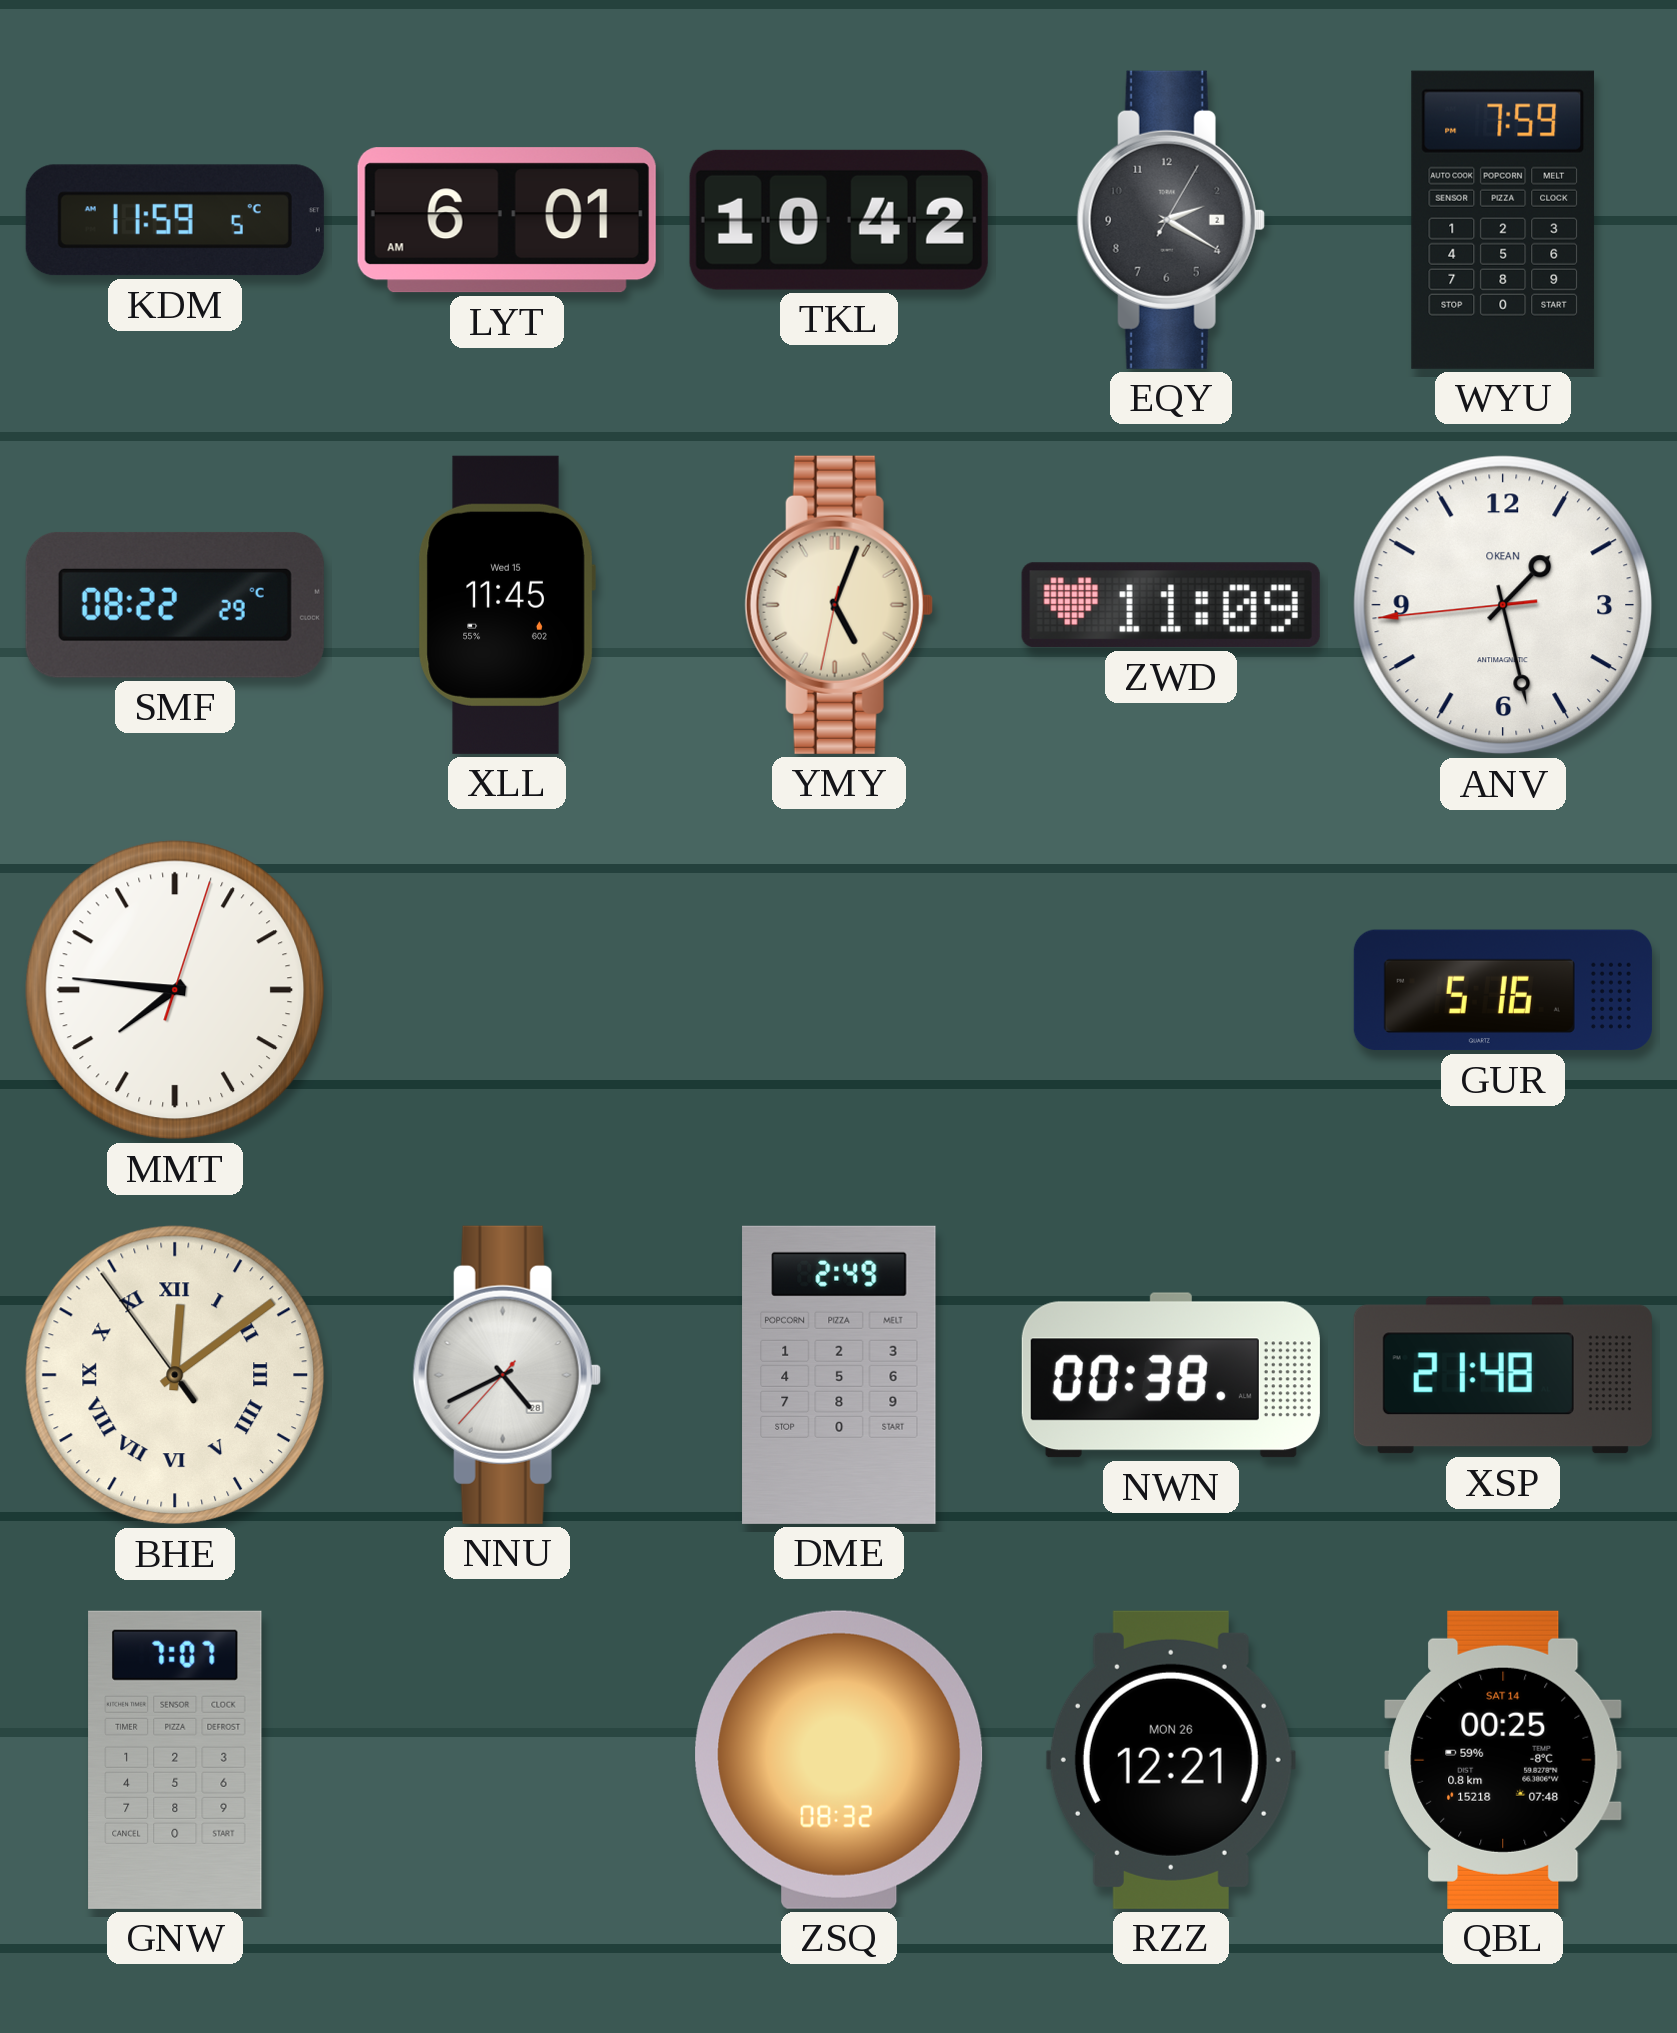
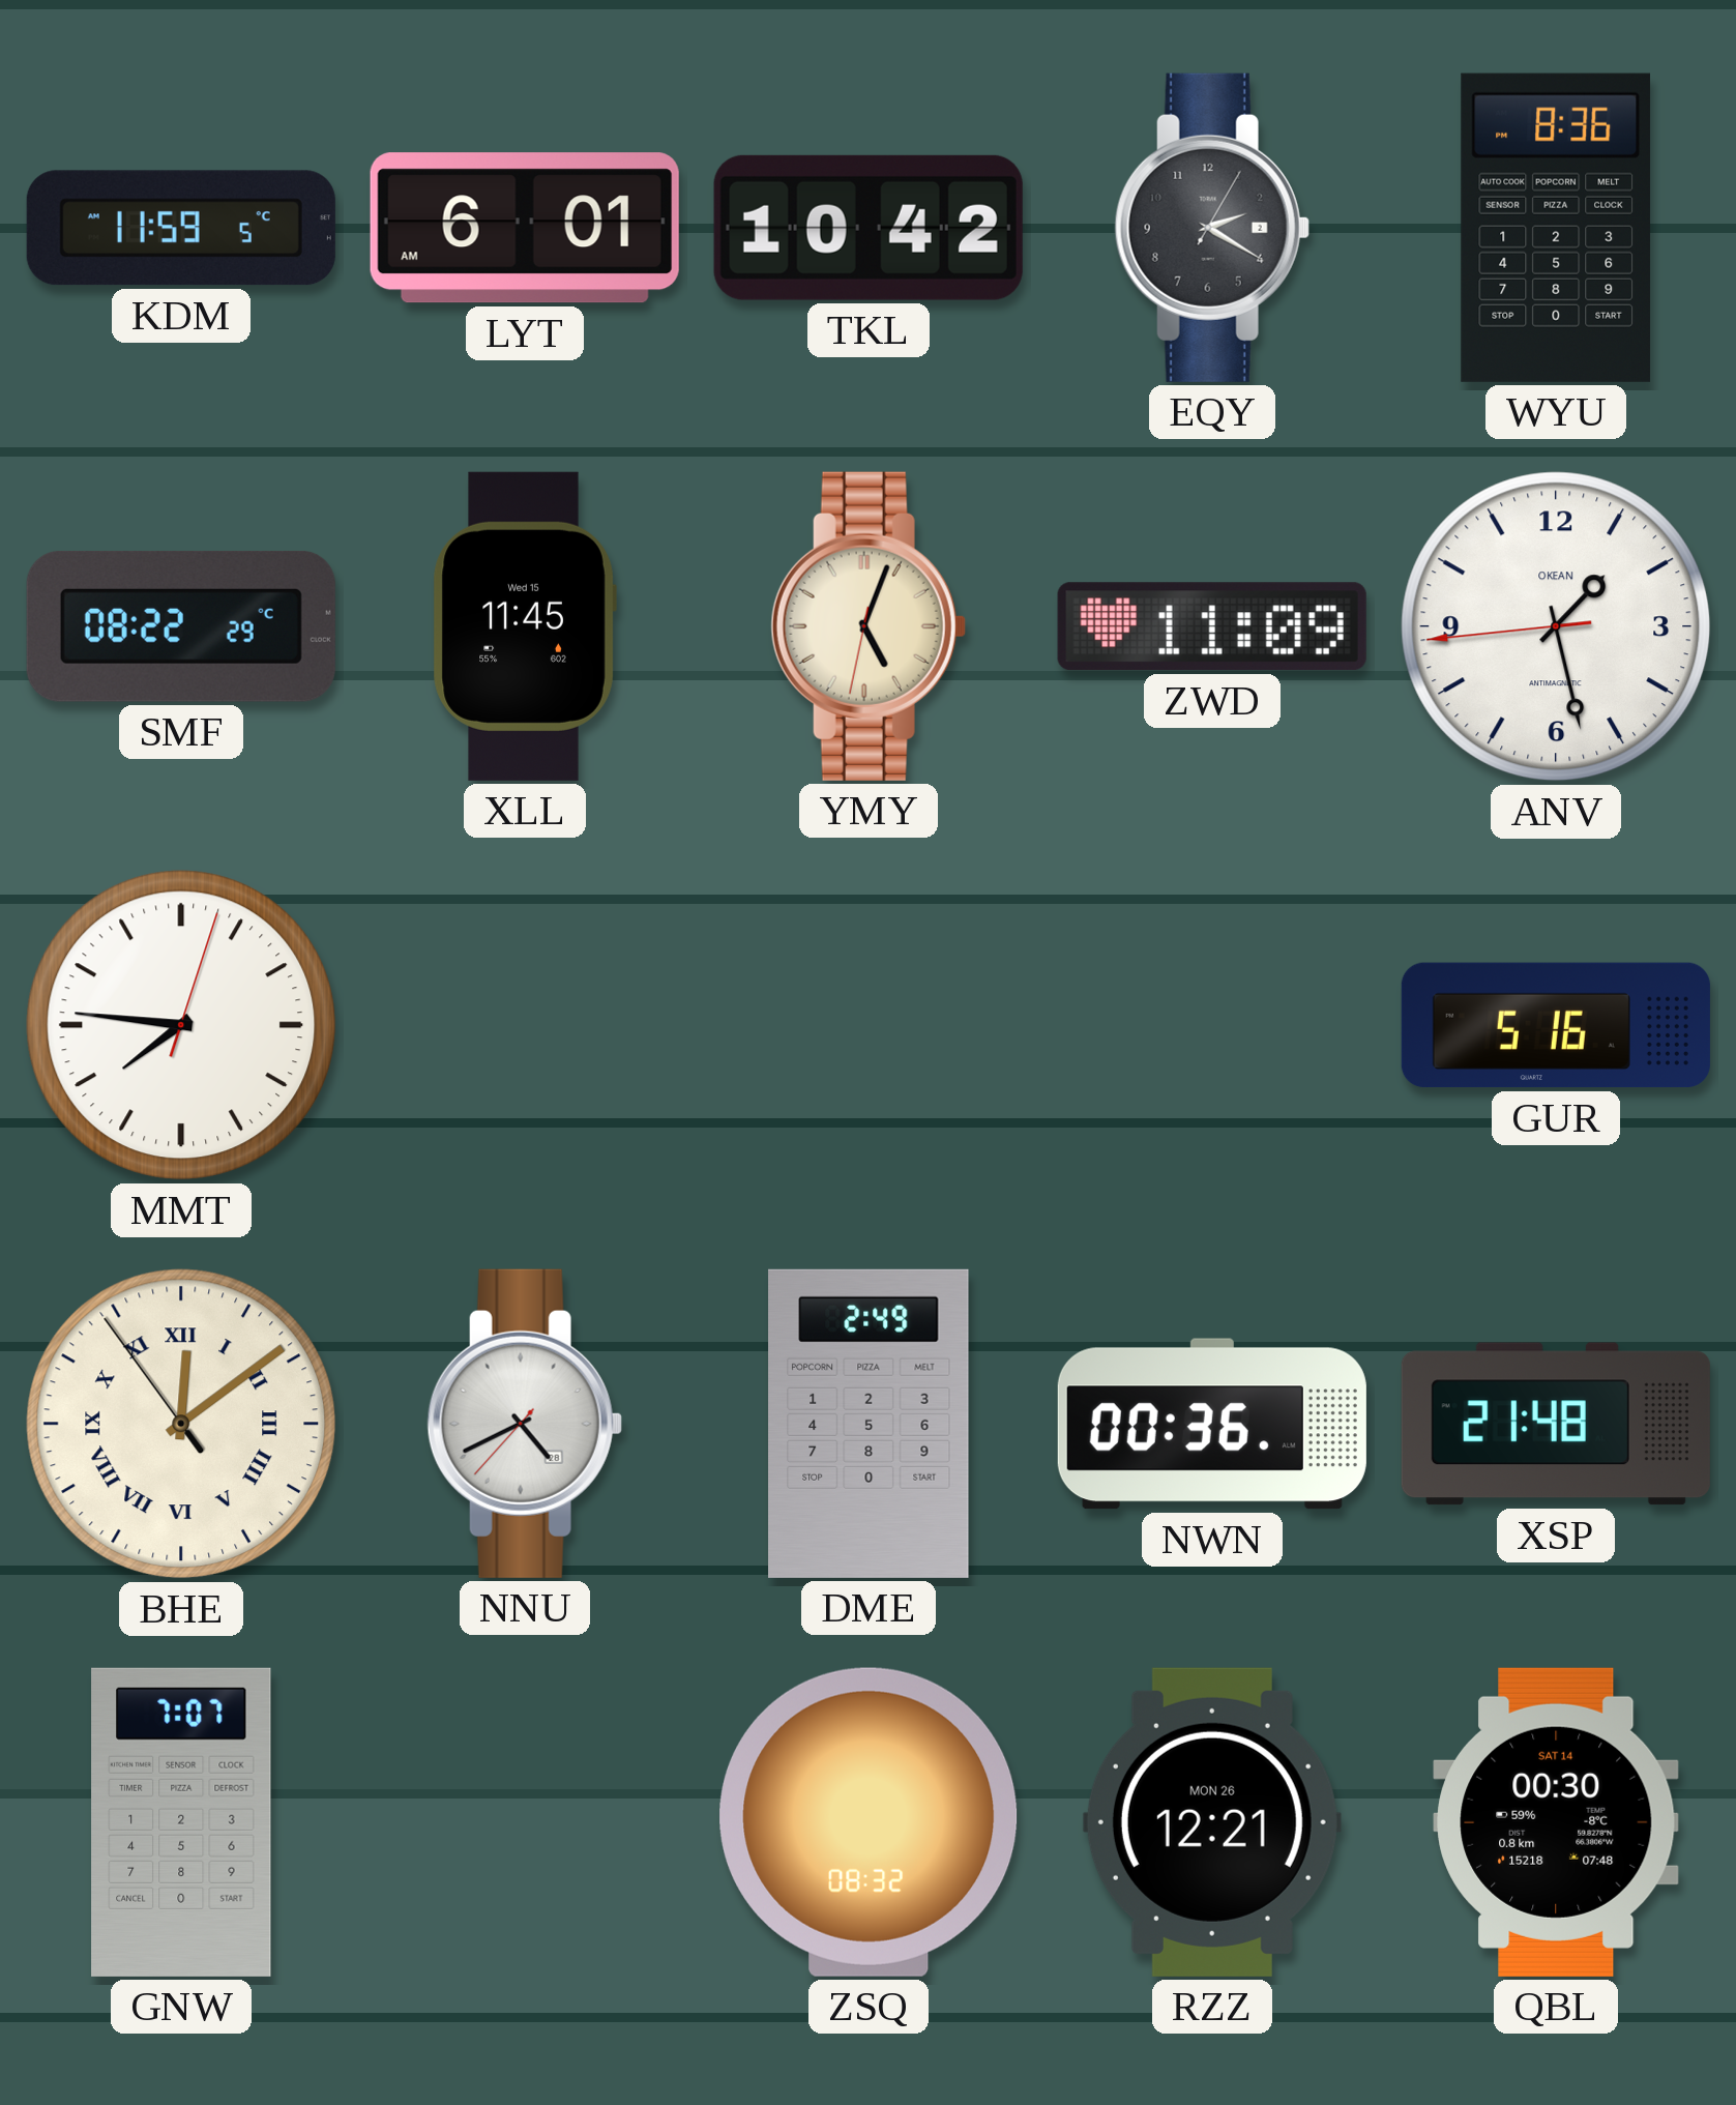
WYU: 7:59 -> 8:36
NWN: 00:38 -> 00:36
QBL: 00:25 -> 00:30
